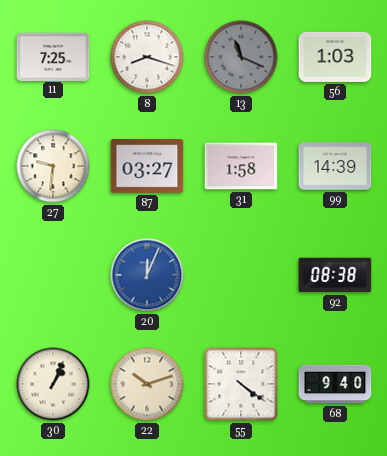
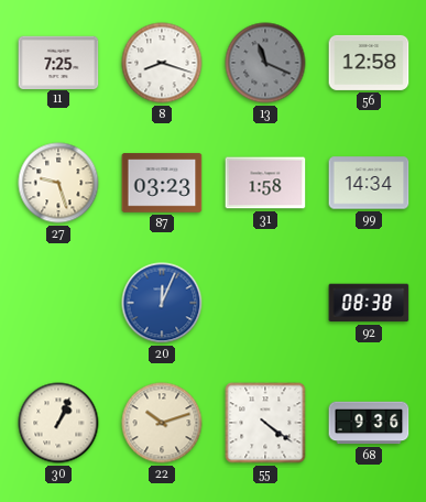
56: 1:03 -> 12:58
27: 9:31 -> 9:27
87: 03:27 -> 03:23
99: 14:39 -> 14:34
68: 9:40 -> 9:36
